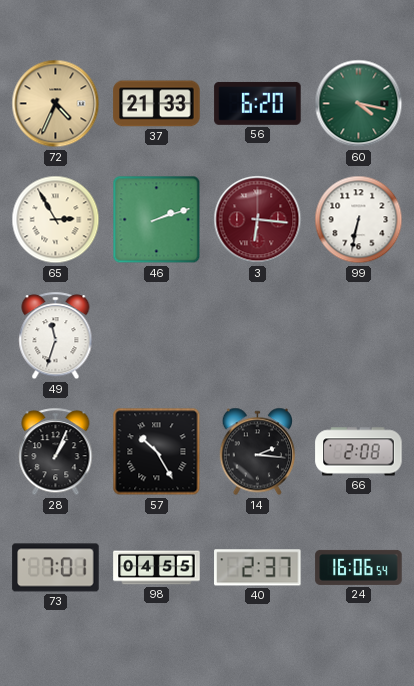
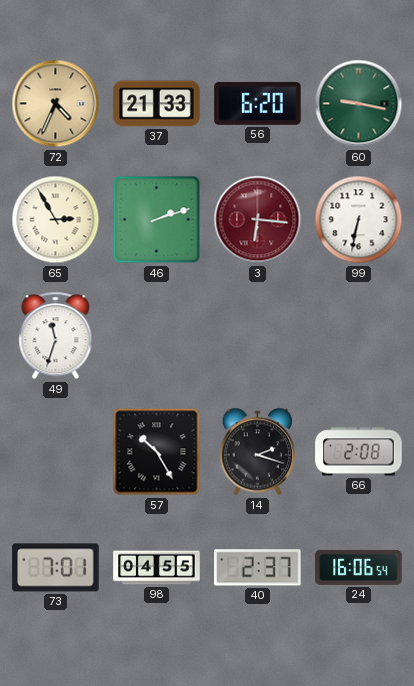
60: 4:17 -> 9:17
28: 1:04 -> none
14: 2:16 -> 2:18
